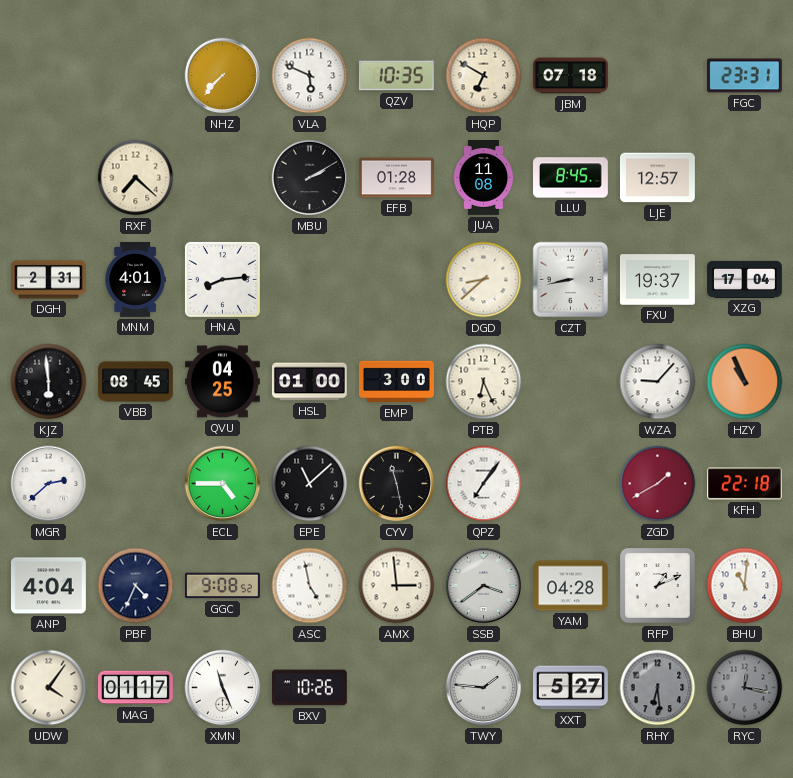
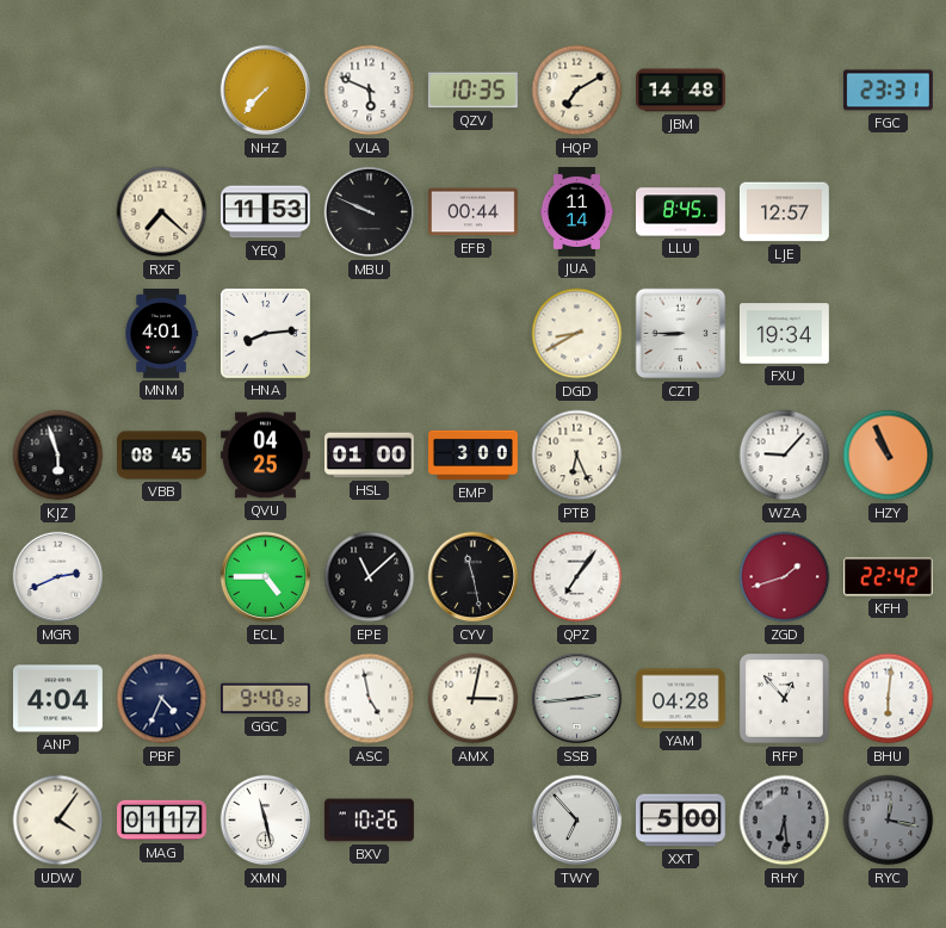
HQP: 6:50 -> 7:10
JBM: 07:18 -> 14:48
YEQ: none -> 11:53
MBU: 2:10 -> 9:49
EFB: 01:28 -> 00:44
JUA: 11:08 -> 11:14
DGH: 2:31 -> none
DGD: 8:38 -> 8:40
CZT: 8:43 -> 8:45
FXU: 19:37 -> 19:34
XZG: 17:04 -> none
KJZ: 5:59 -> 5:57
MGR: 2:38 -> 2:41
ZGD: 1:40 -> 1:42
KFH: 22:18 -> 22:42
GGC: 9:08 -> 9:40
AMX: 2:59 -> 3:02
SSB: 3:39 -> 2:44
RFP: 1:11 -> 12:53
BHU: 11:01 -> 6:01
XMN: 11:26 -> 11:28
TWY: 1:46 -> 6:53
XXT: 5:27 -> 5:00
